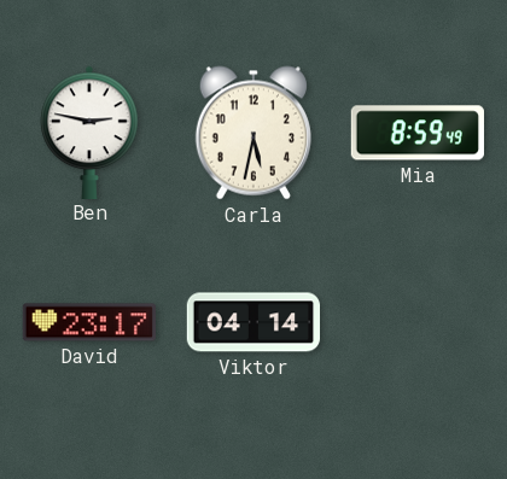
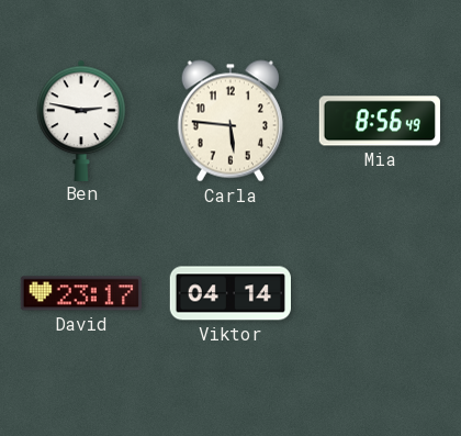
Carla: 5:32 -> 5:46
Mia: 8:59 -> 8:56
